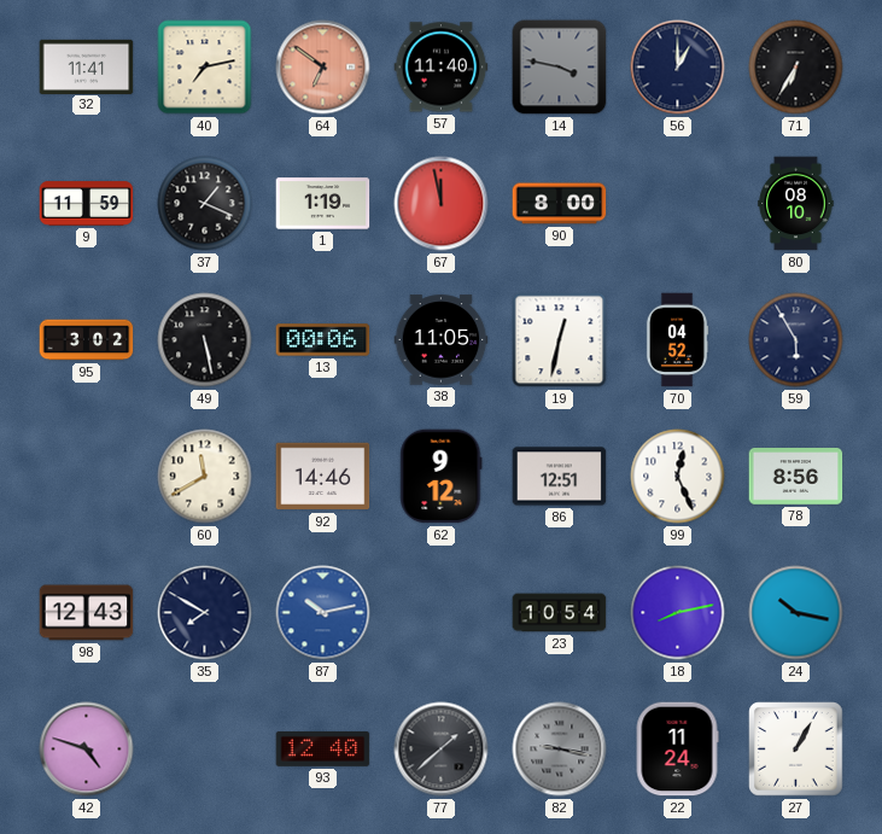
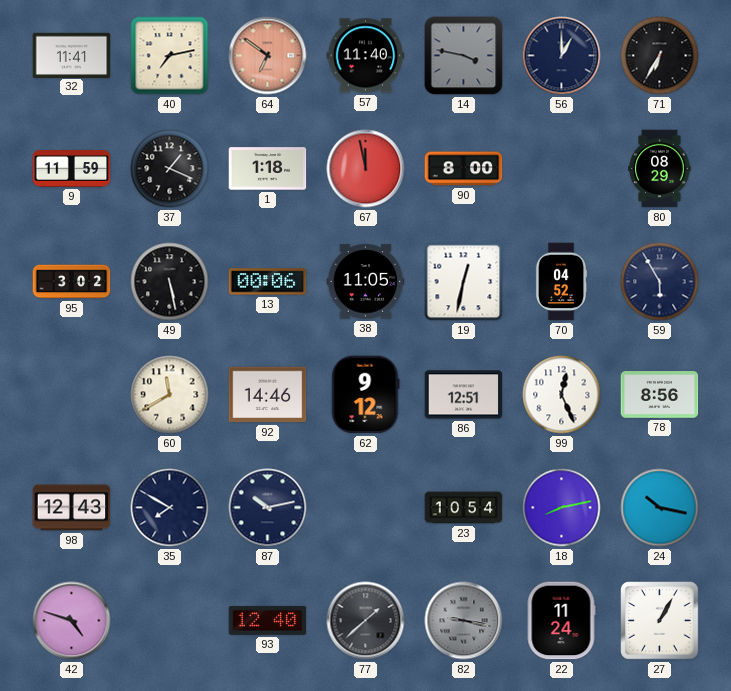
1: 1:19 -> 1:18
80: 08:10 -> 08:29
87 dial: blue -> navy
